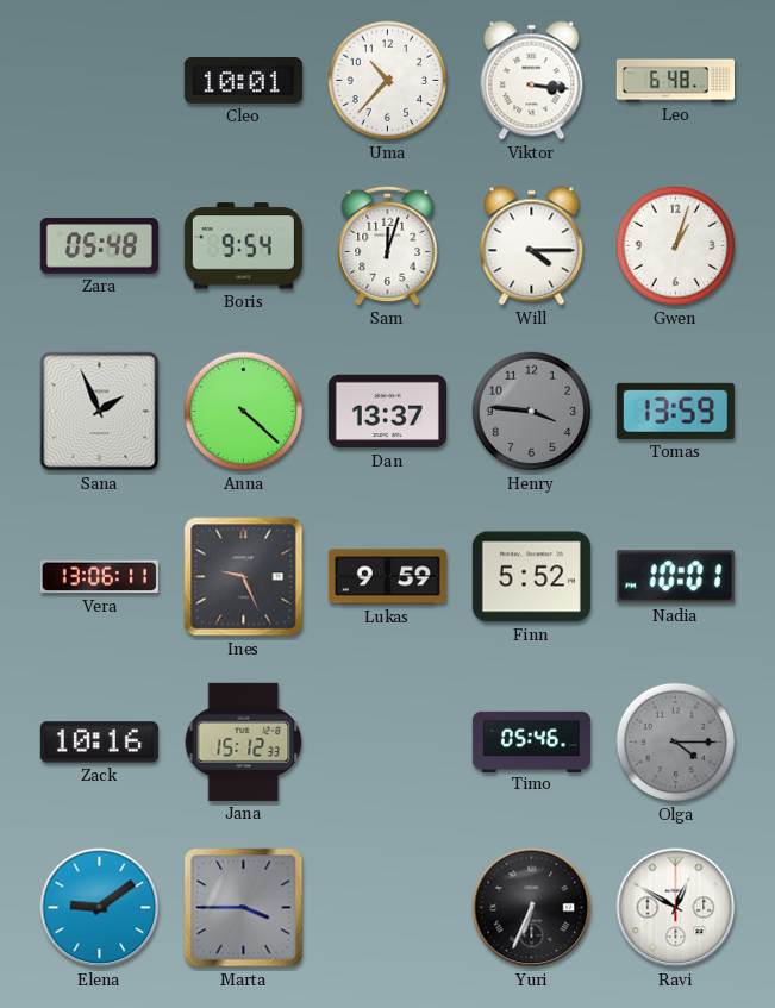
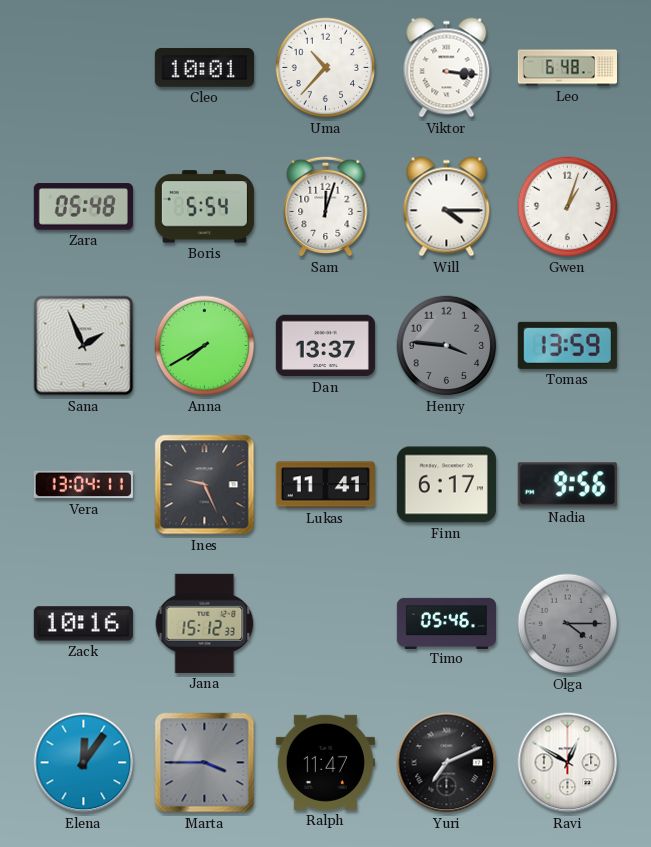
Boris: 9:54 -> 5:54
Anna: 4:22 -> 7:40
Vera: 13:06 -> 13:04
Lukas: 9:59 -> 11:41
Finn: 5:52 -> 6:17
Nadia: 10:01 -> 9:56
Elena: 9:09 -> 12:06
Ralph: none -> 11:47
Yuri: 6:34 -> 7:11
